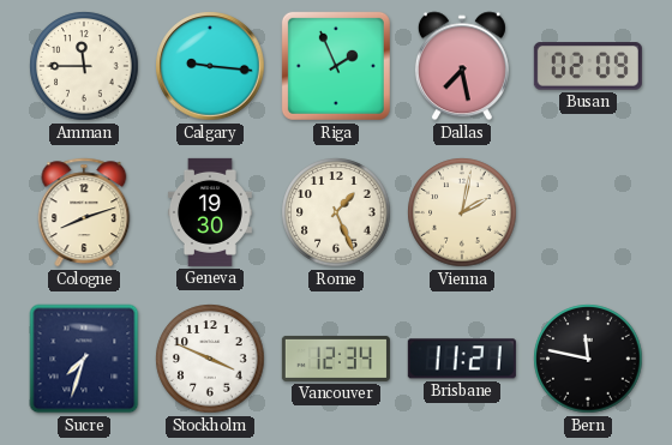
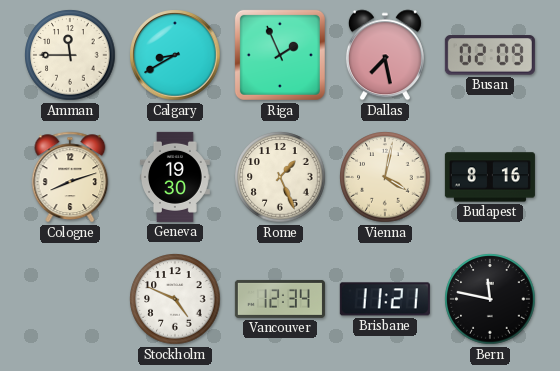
Calgary: 9:16 -> 8:40
Vienna: 2:02 -> 4:02
Budapest: none -> 8:16
Sucre: 7:33 -> none
Stockholm: 3:49 -> 4:49
